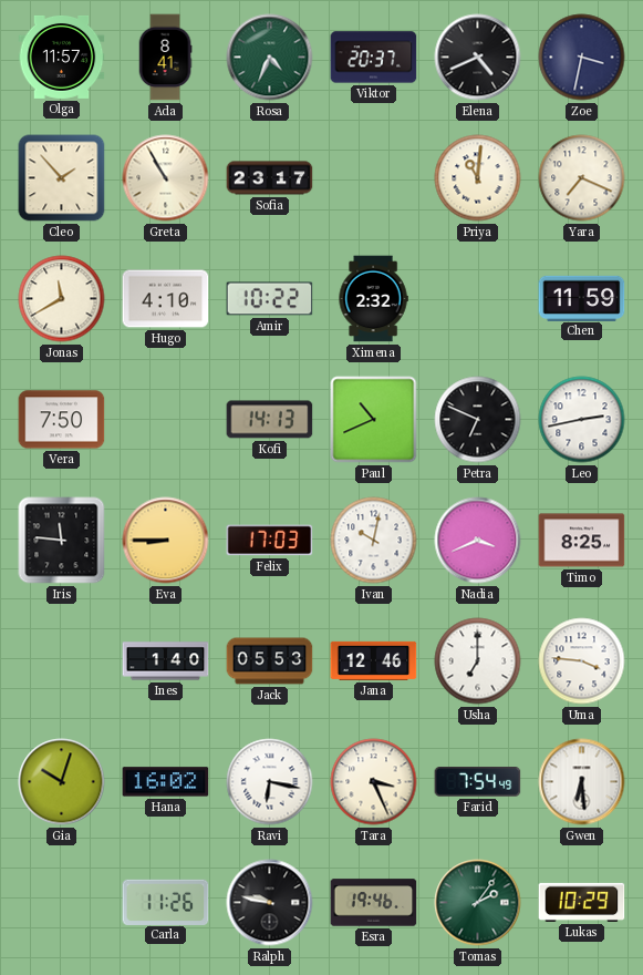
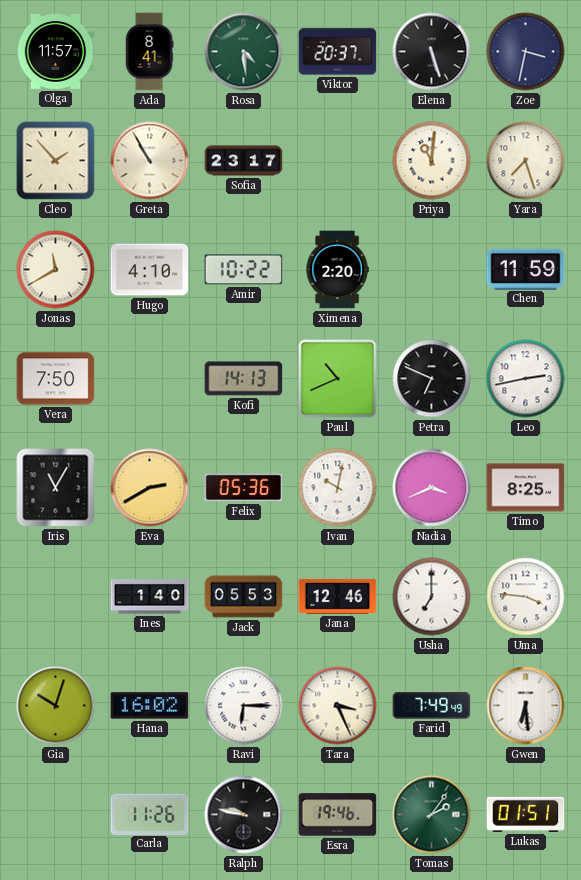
Rosa: 4:34 -> 4:29
Elena: 4:41 -> 5:27
Yara: 7:19 -> 7:27
Ximena: 2:32 -> 2:20
Iris: 11:46 -> 11:05
Eva: 8:45 -> 2:40
Felix: 17:03 -> 05:36
Ravi: 6:17 -> 6:15
Farid: 7:54 -> 7:49
Lukas: 10:29 -> 01:51
